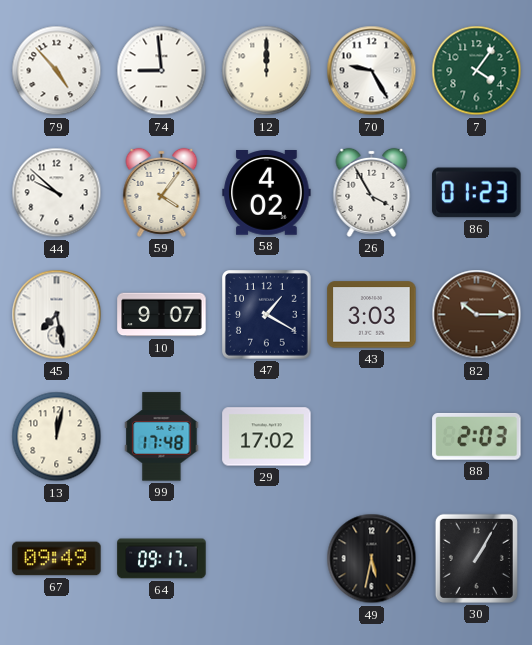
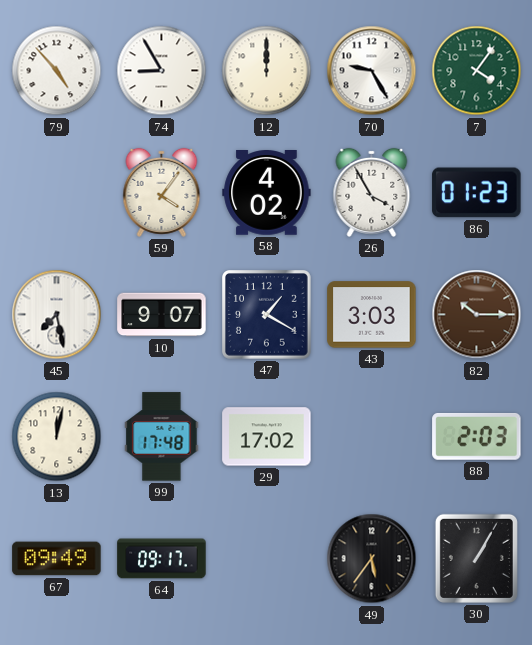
74: 8:59 -> 8:55
44: 9:52 -> none
49: 5:32 -> 5:36
